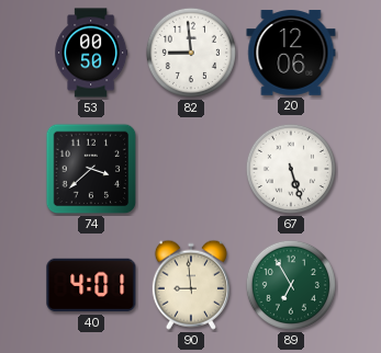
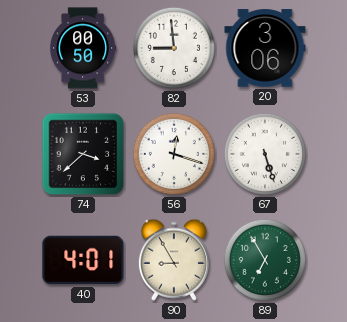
20: 12:06 -> 3:06
56: none -> 12:18
90: 8:59 -> 8:55
